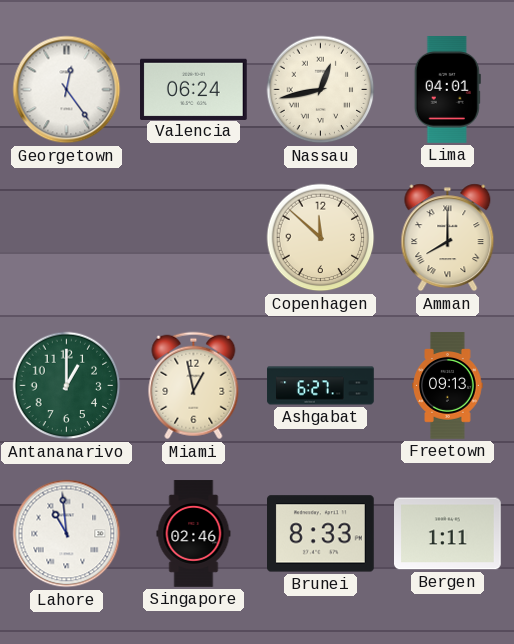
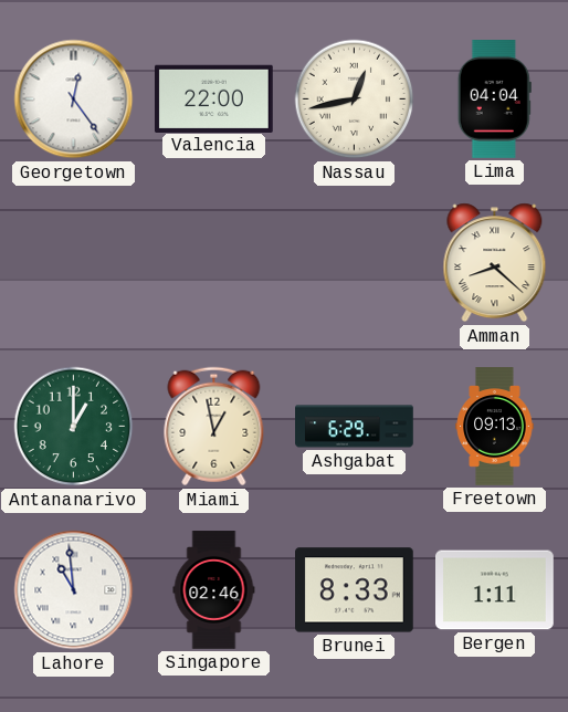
Valencia: 06:24 -> 22:00
Lima: 04:01 -> 04:04
Copenhagen: 11:52 -> none
Amman: 8:00 -> 8:22
Ashgabat: 6:27 -> 6:29
